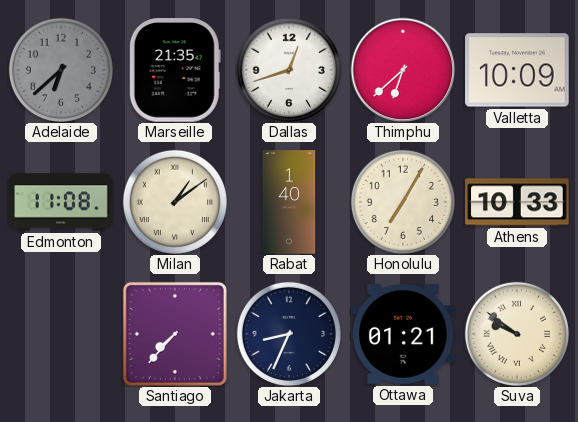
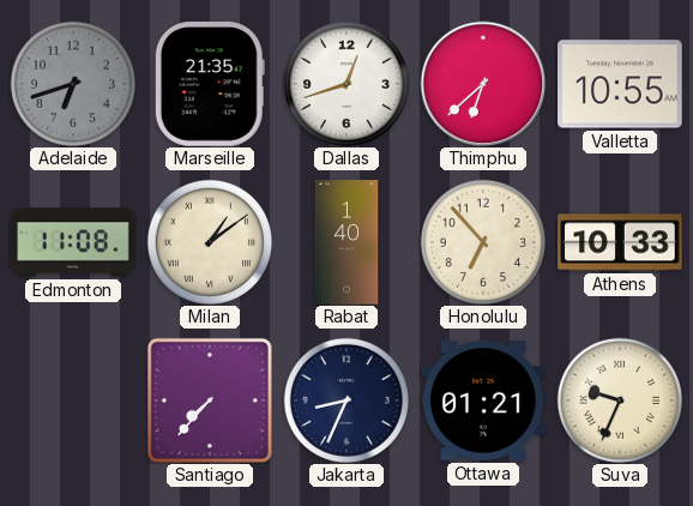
Adelaide: 6:38 -> 6:42
Valletta: 10:09 -> 10:55
Honolulu: 7:05 -> 6:53
Suva: 9:51 -> 9:34
